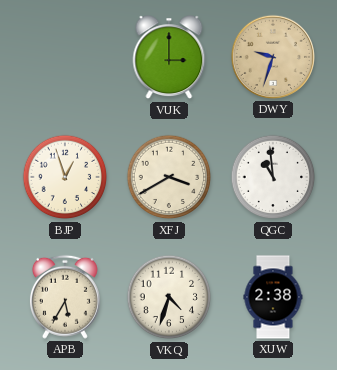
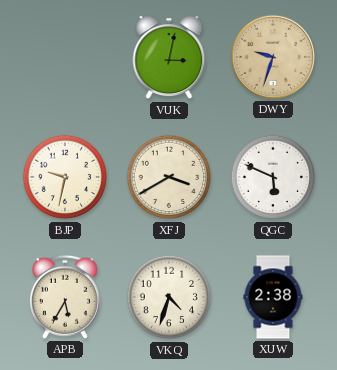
VUK: 3:00 -> 3:02
BJP: 12:57 -> 9:32
QGC: 10:59 -> 5:49
